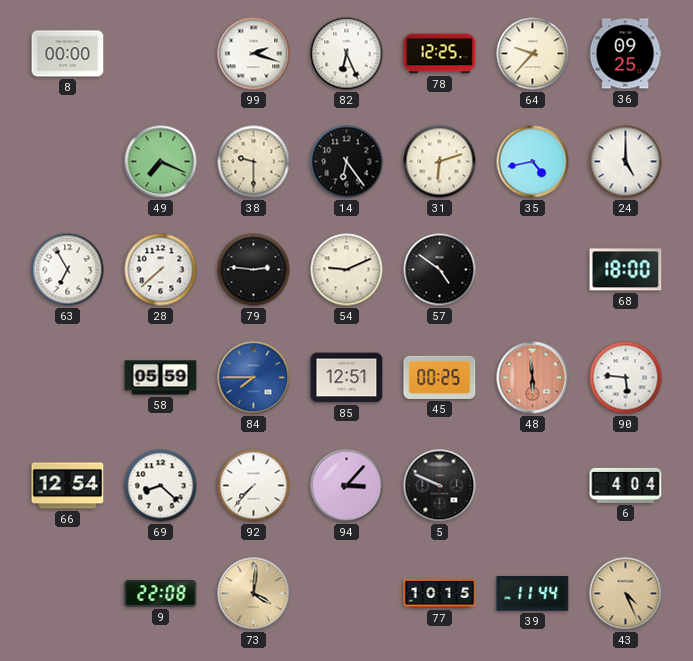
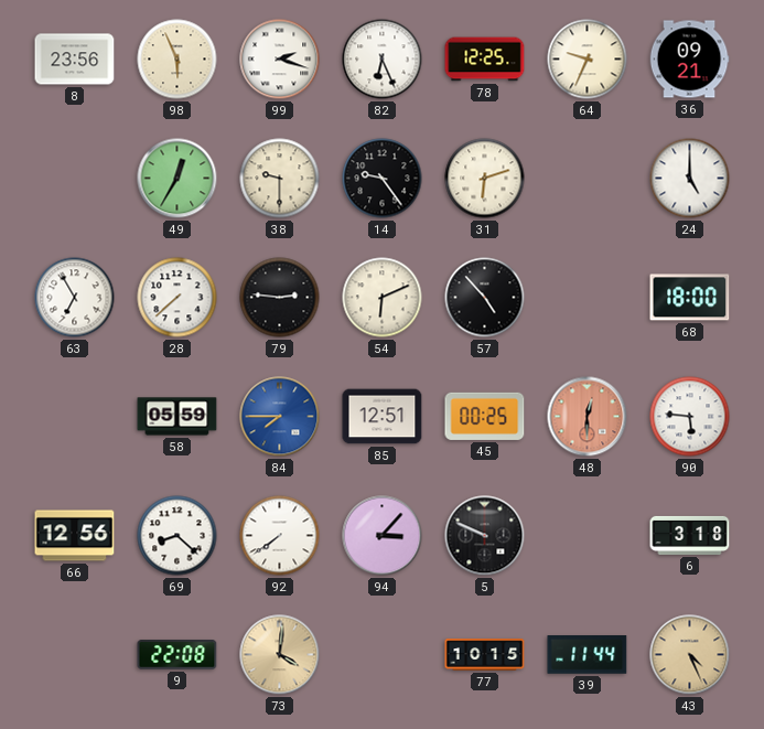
8: 00:00 -> 23:56
98: none -> 5:56
64: 9:37 -> 9:34
36: 09:25 -> 09:21
49: 7:19 -> 12:35
14: 6:24 -> 9:24
35: 4:43 -> none
54: 9:11 -> 6:11
57: 4:51 -> 4:53
48: 5:59 -> 12:30
66: 12:54 -> 12:56
92: 7:37 -> 7:39
6: 4:04 -> 3:18
